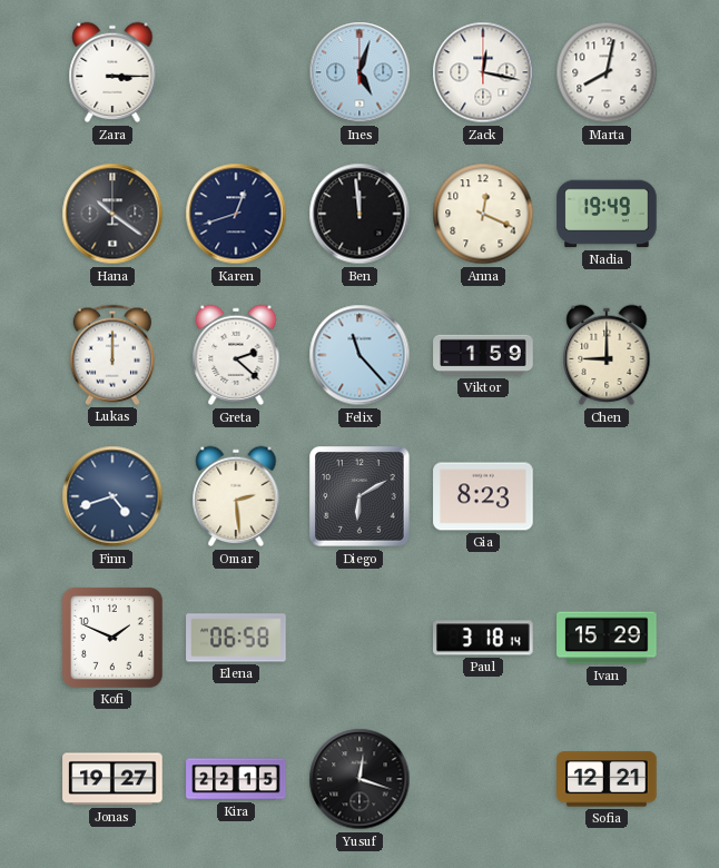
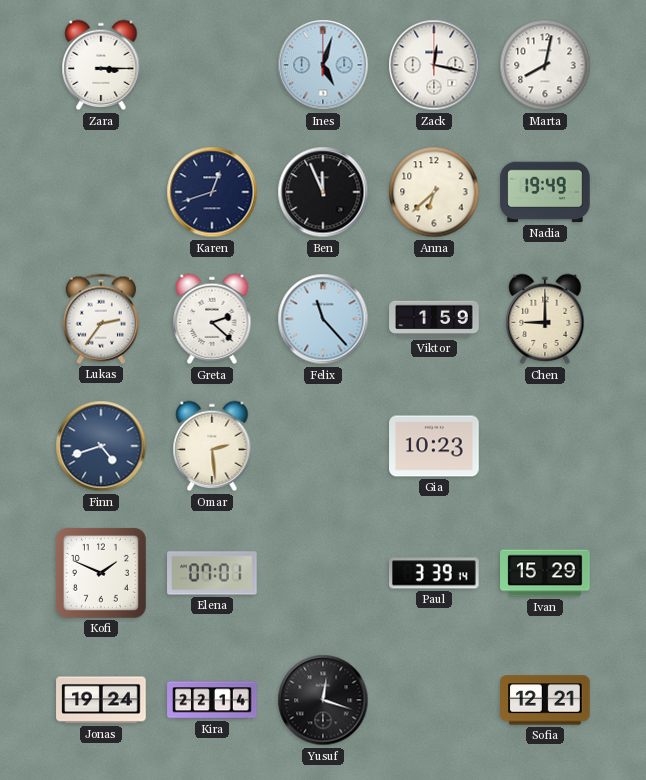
Hana: 10:21 -> none
Ben: 11:59 -> 11:56
Anna: 12:19 -> 6:38
Lukas: 12:00 -> 2:36
Diego: 6:10 -> none
Gia: 8:23 -> 10:23
Elena: 06:58 -> 07:01
Paul: 3:18 -> 3:39
Jonas: 19:27 -> 19:24
Kira: 22:15 -> 22:14
